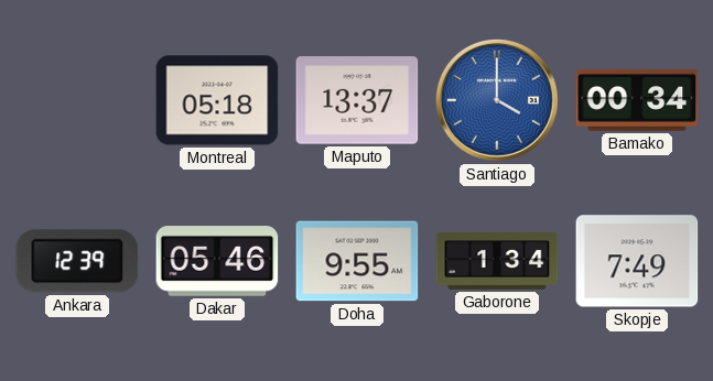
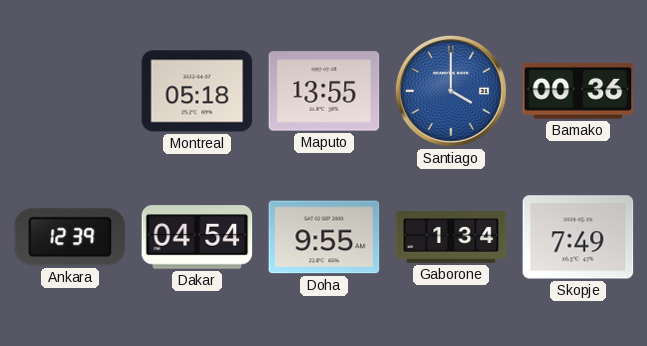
Maputo: 13:37 -> 13:55
Bamako: 00:34 -> 00:36
Dakar: 05:46 -> 04:54
